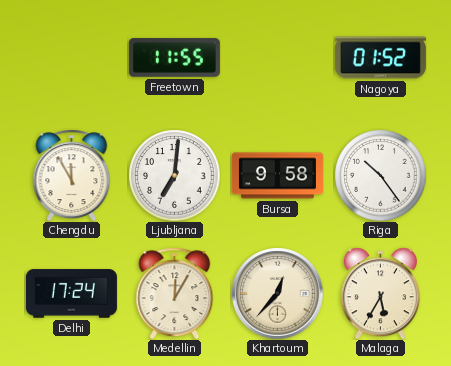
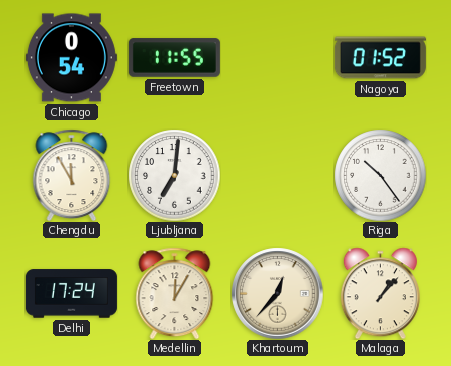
Chicago: none -> 0:54
Bursa: 9:58 -> none
Malaga: 5:35 -> 1:07
